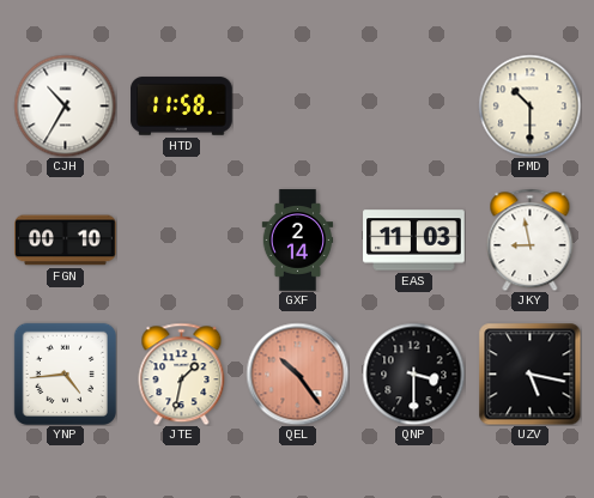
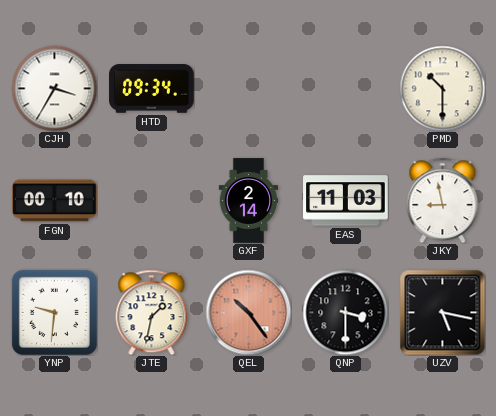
CJH: 10:35 -> 3:35
HTD: 11:58 -> 09:34
YNP: 4:44 -> 9:31
